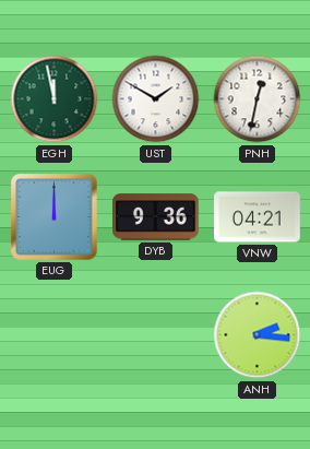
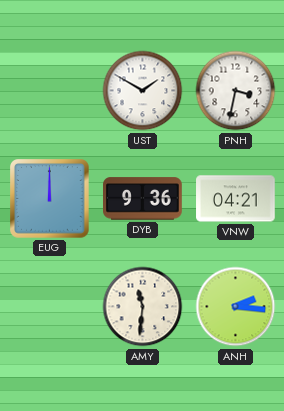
EGH: 11:58 -> none
PNH: 12:32 -> 3:32
AMY: none -> 11:31
